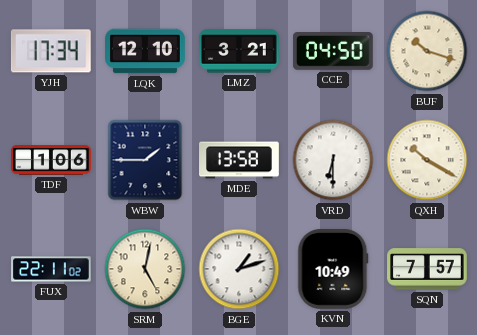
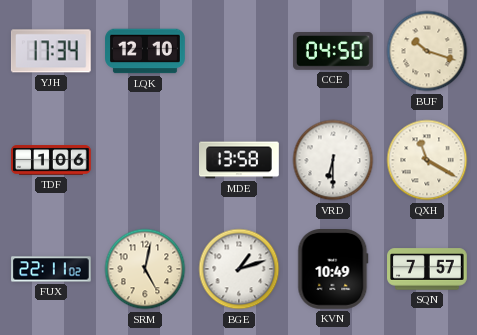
LMZ: 3:21 -> none
WBW: 1:45 -> none
QXH: 10:20 -> 11:20
